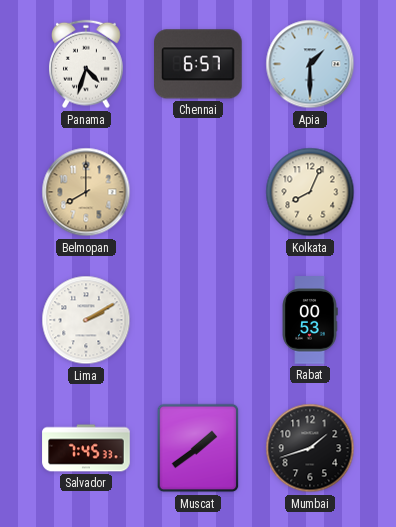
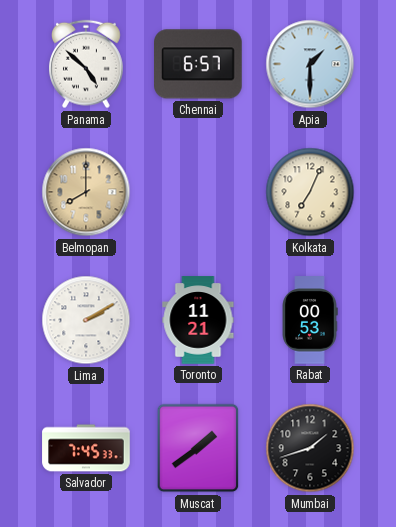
Panama: 4:33 -> 4:52
Kolkata: 8:04 -> 7:04
Toronto: none -> 11:21
